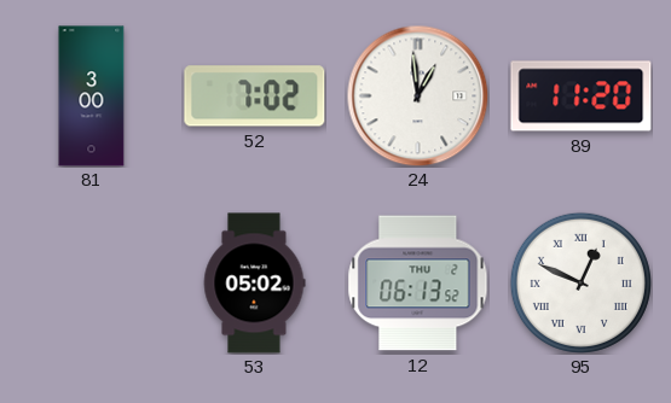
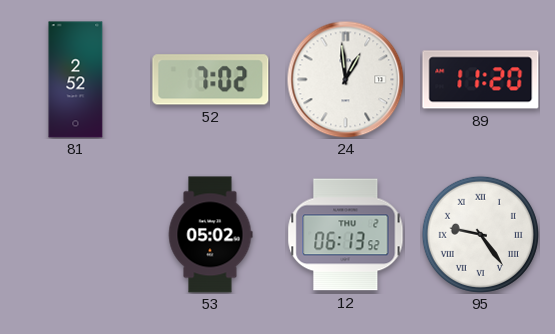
81: 3:00 -> 2:52
95: 12:49 -> 9:24
